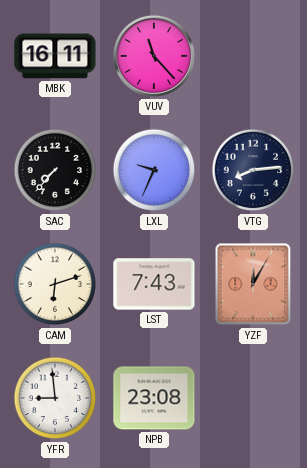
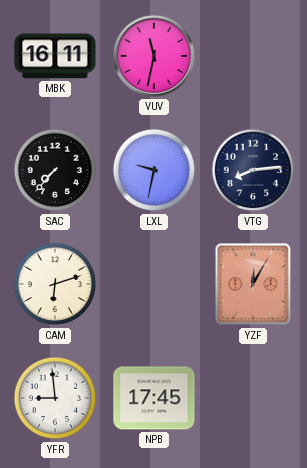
VUV: 11:23 -> 11:32
LXL: 9:34 -> 9:32
LST: 7:43 -> none
NPB: 23:08 -> 17:45
